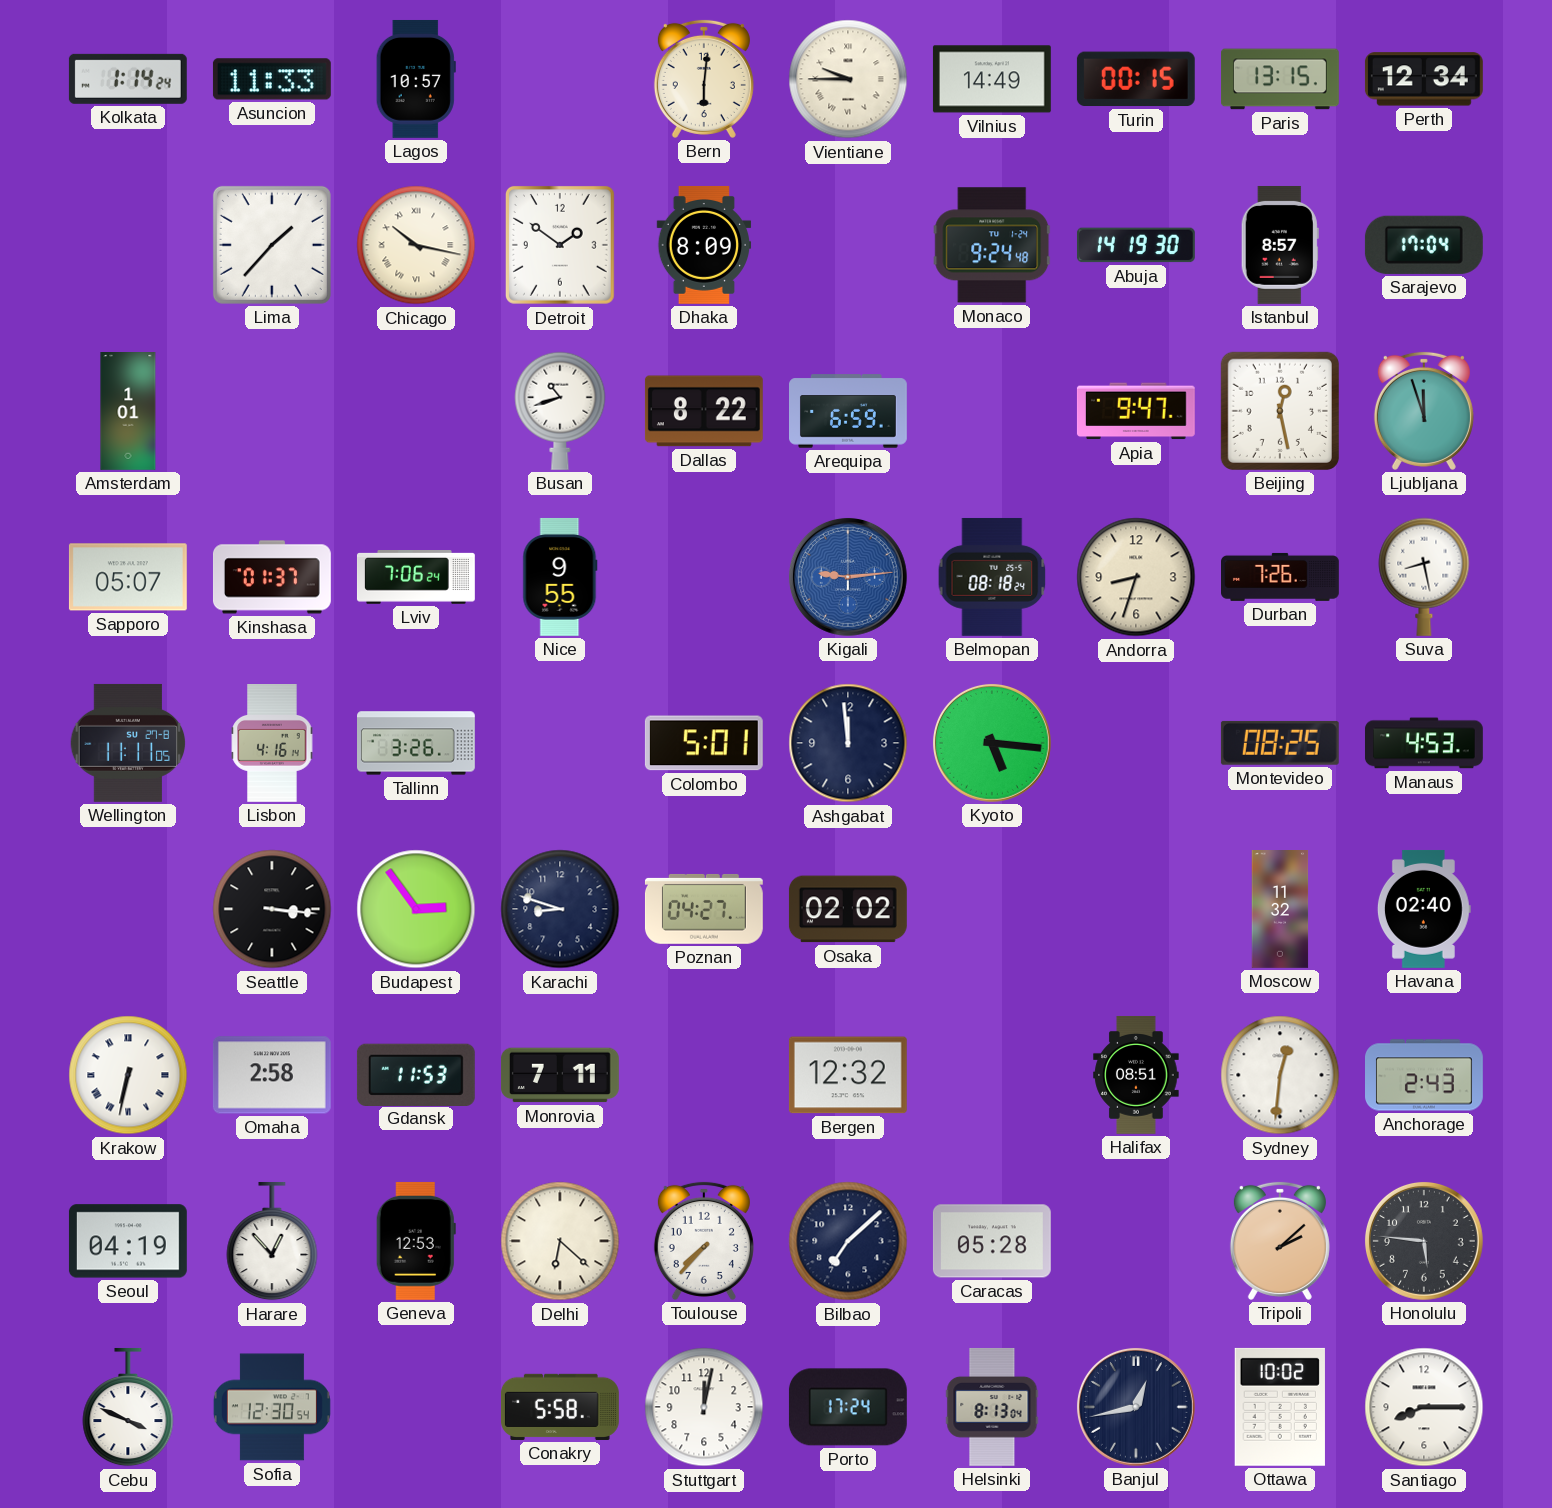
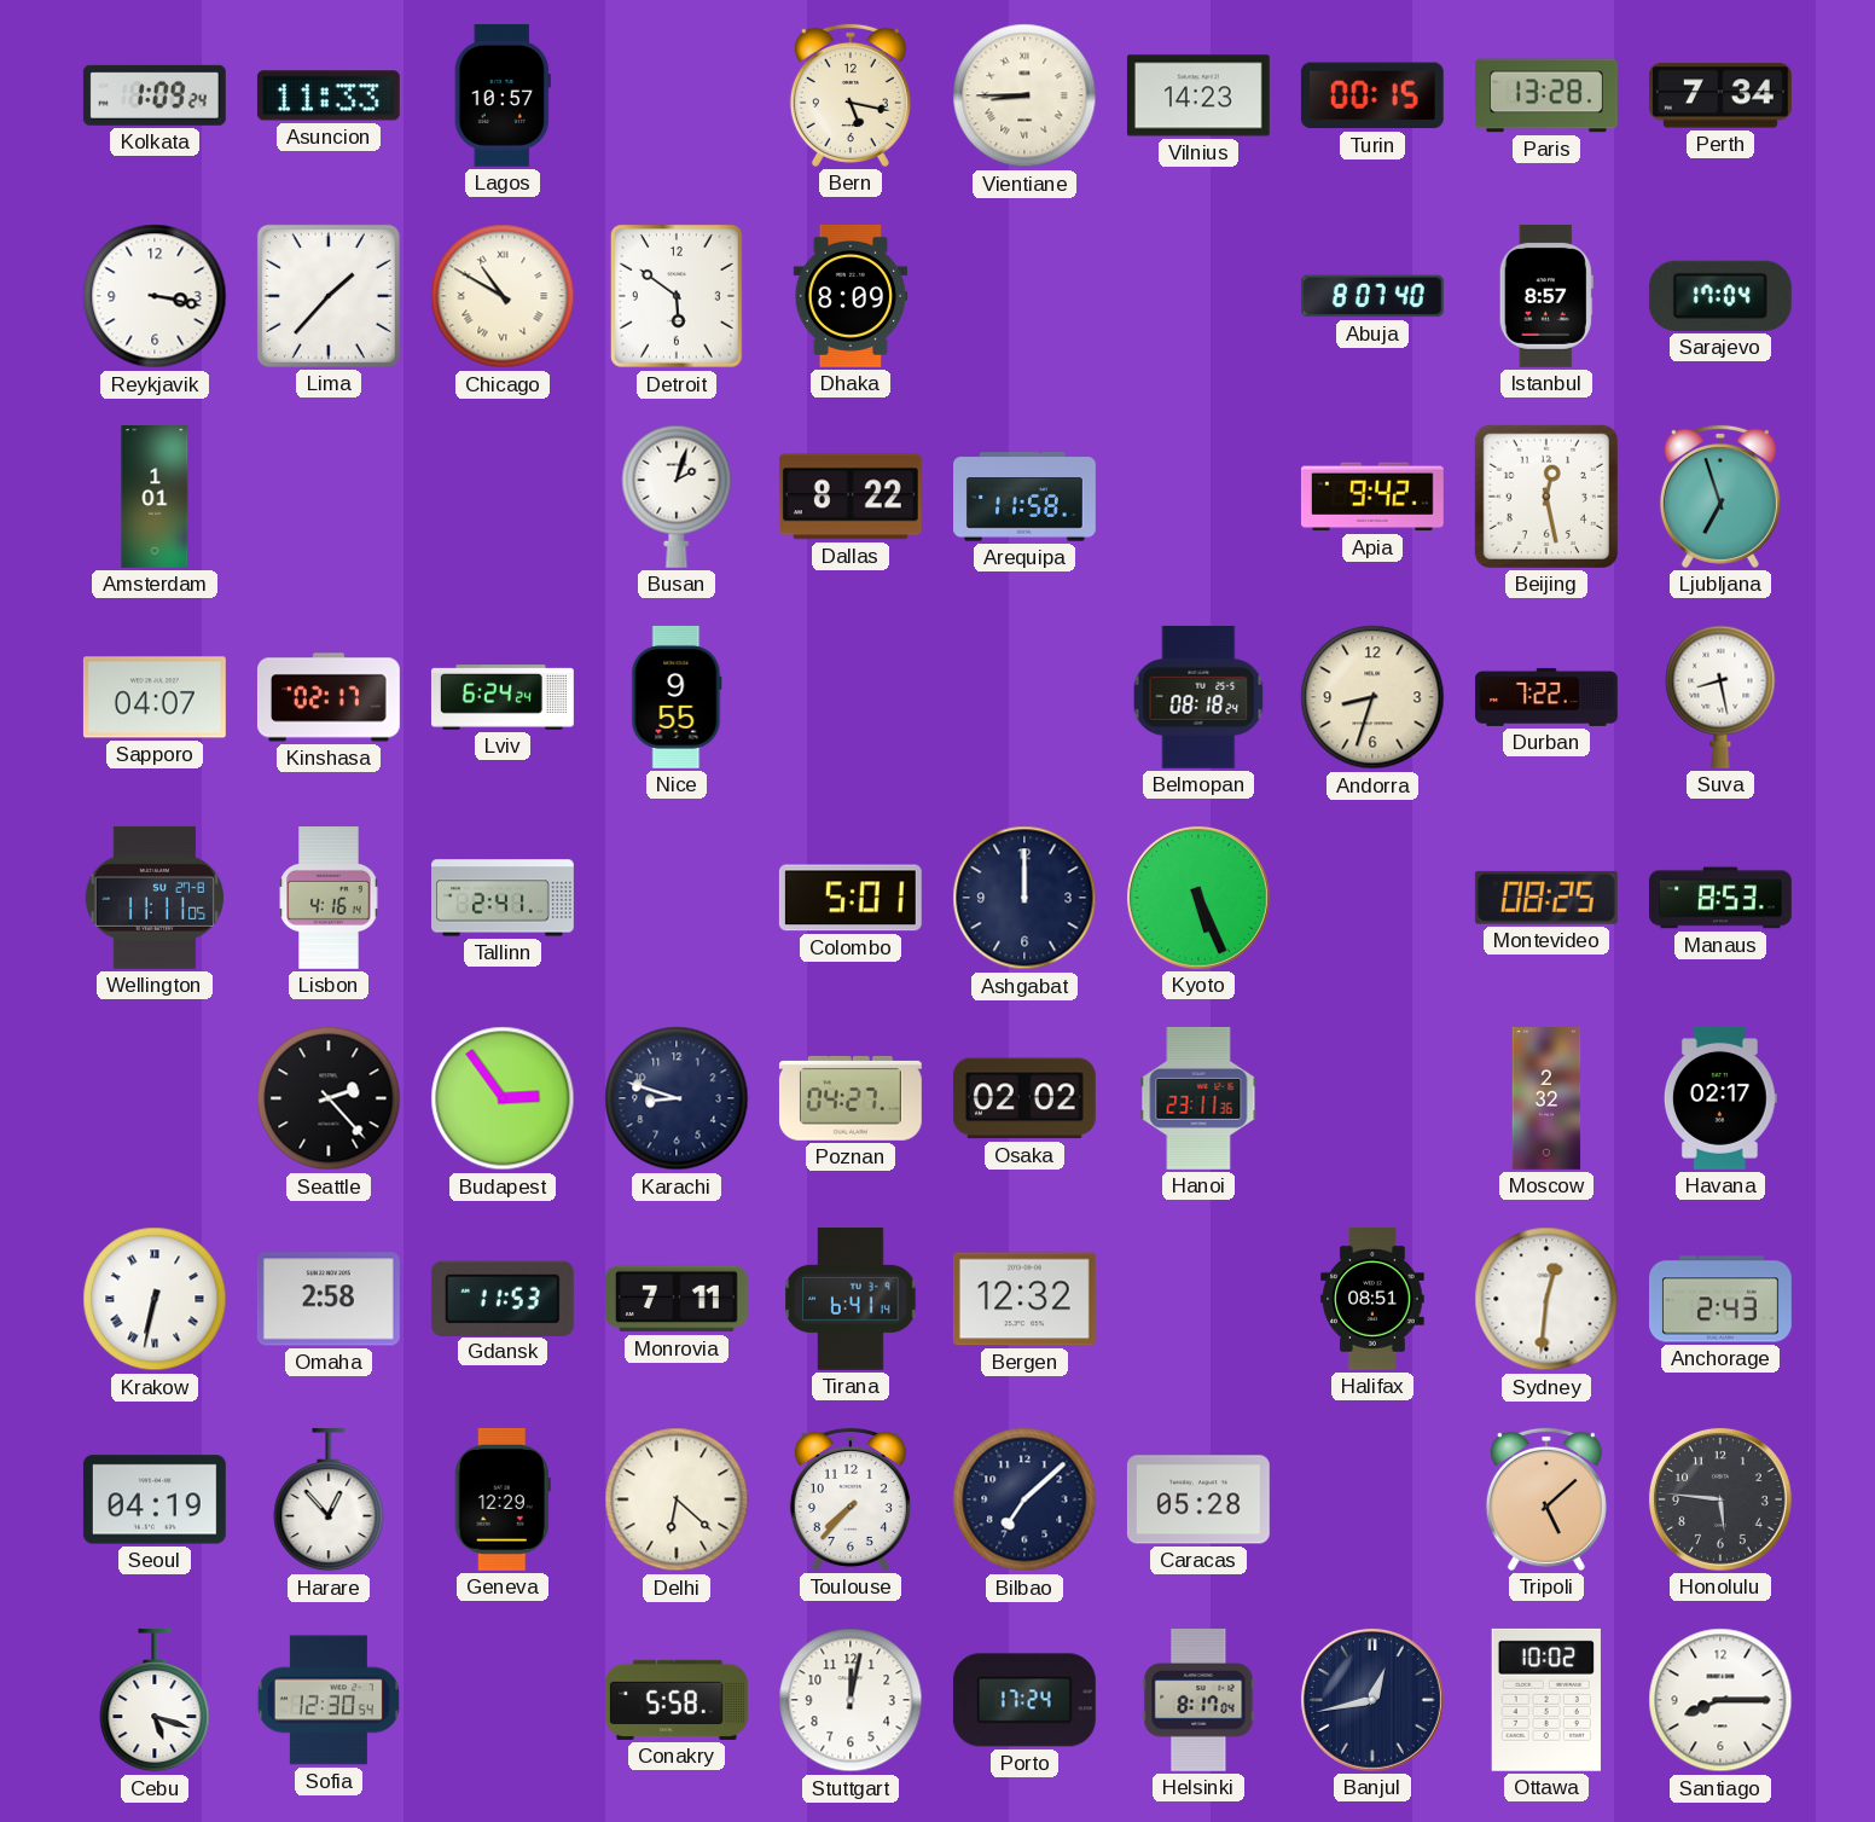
Kolkata: 1:14 -> 1:09
Bern: 6:01 -> 5:17
Vientiane: 9:45 -> 8:45
Vilnius: 14:49 -> 14:23
Paris: 13:15 -> 13:28
Perth: 12:34 -> 7:34
Reykjavik: none -> 3:17
Chicago: 10:17 -> 10:50
Detroit: 1:51 -> 5:51
Monaco: 9:24 -> none
Abuja: 14:19 -> 8:07
Busan: 10:42 -> 2:03
Arequipa: 6:59 -> 11:58
Apia: 9:47 -> 9:42
Ljubljana: 11:57 -> 6:57
Sapporo: 05:07 -> 04:07
Kinshasa: 01:37 -> 02:17
Lviv: 7:06 -> 6:24
Kigali: 9:14 -> none
Durban: 7:26 -> 7:22
Tallinn: 3:26 -> 2:41
Ashgabat: 11:59 -> 12:00
Kyoto: 5:16 -> 5:26
Manaus: 4:53 -> 8:53
Seattle: 3:16 -> 2:23
Hanoi: none -> 23:11
Moscow: 11:32 -> 2:32
Havana: 02:40 -> 02:17
Tirana: none -> 6:41
Geneva: 12:53 -> 12:29
Tripoli: 2:08 -> 5:08
Cebu: 3:49 -> 5:18
Helsinki: 8:13 -> 8:17
